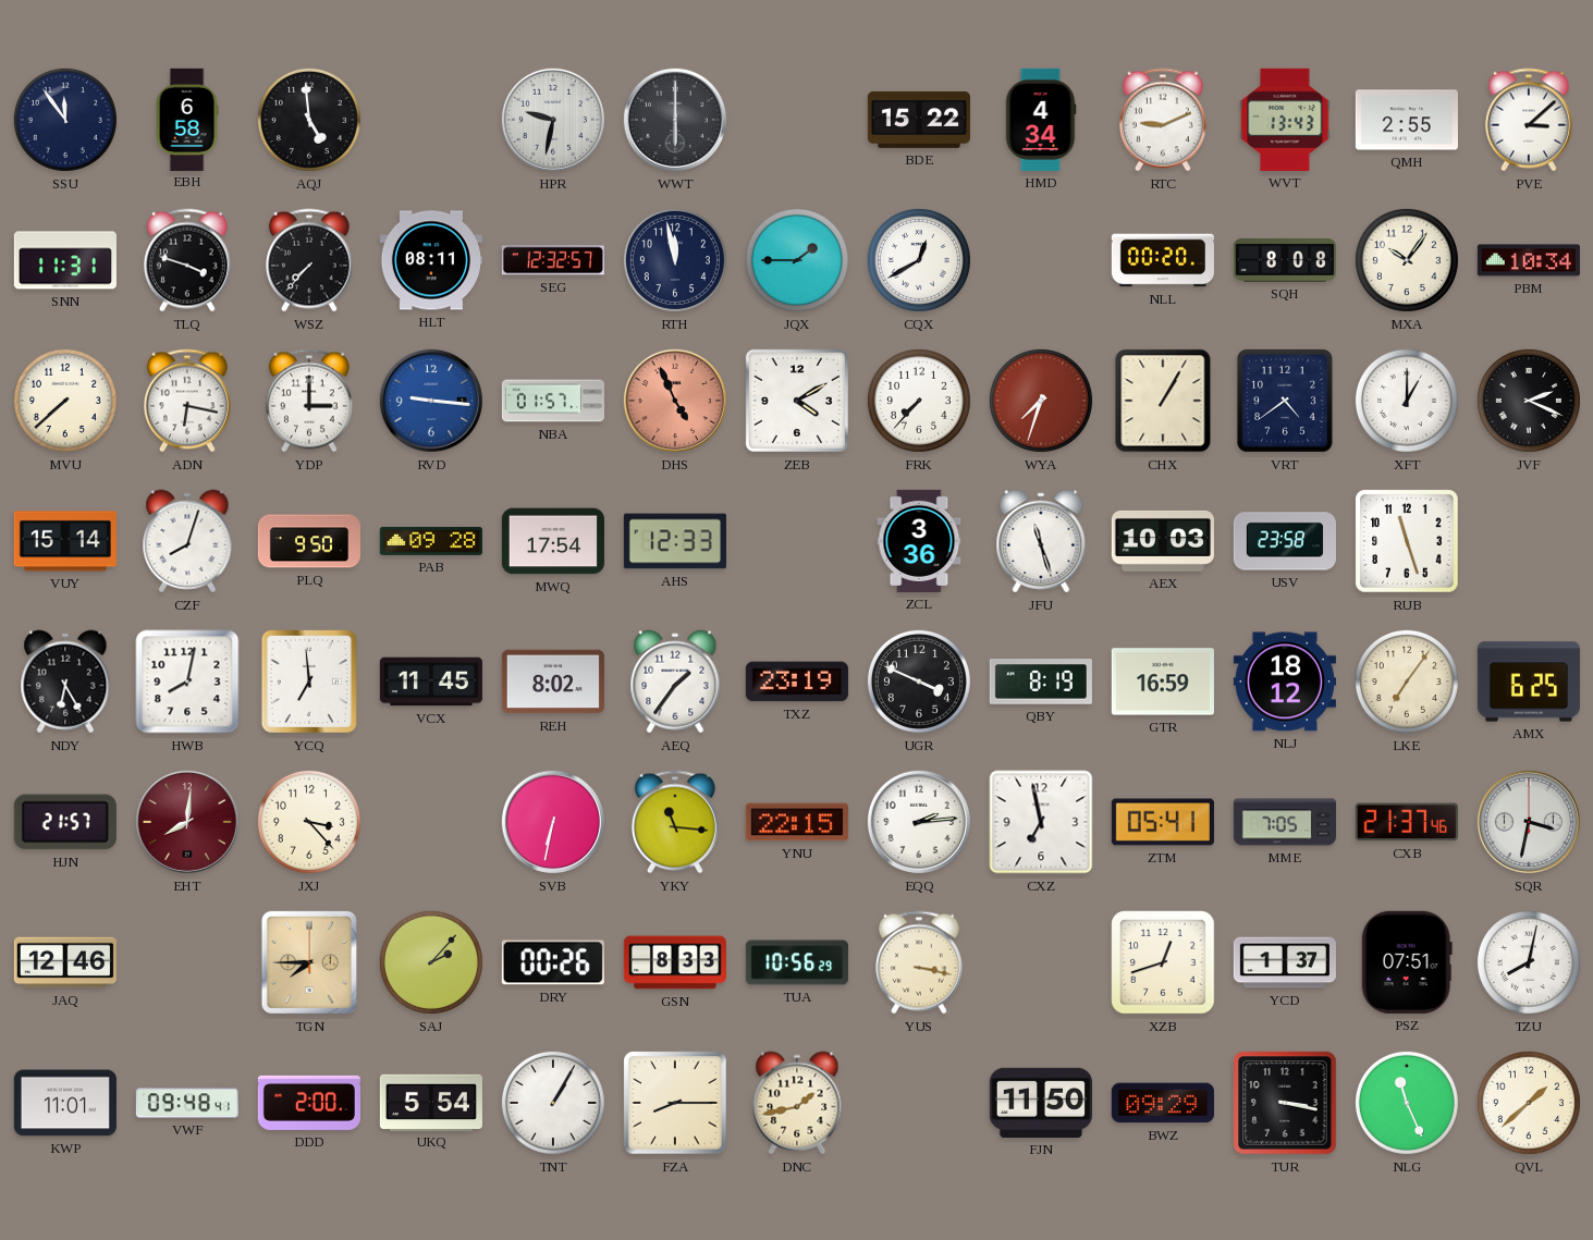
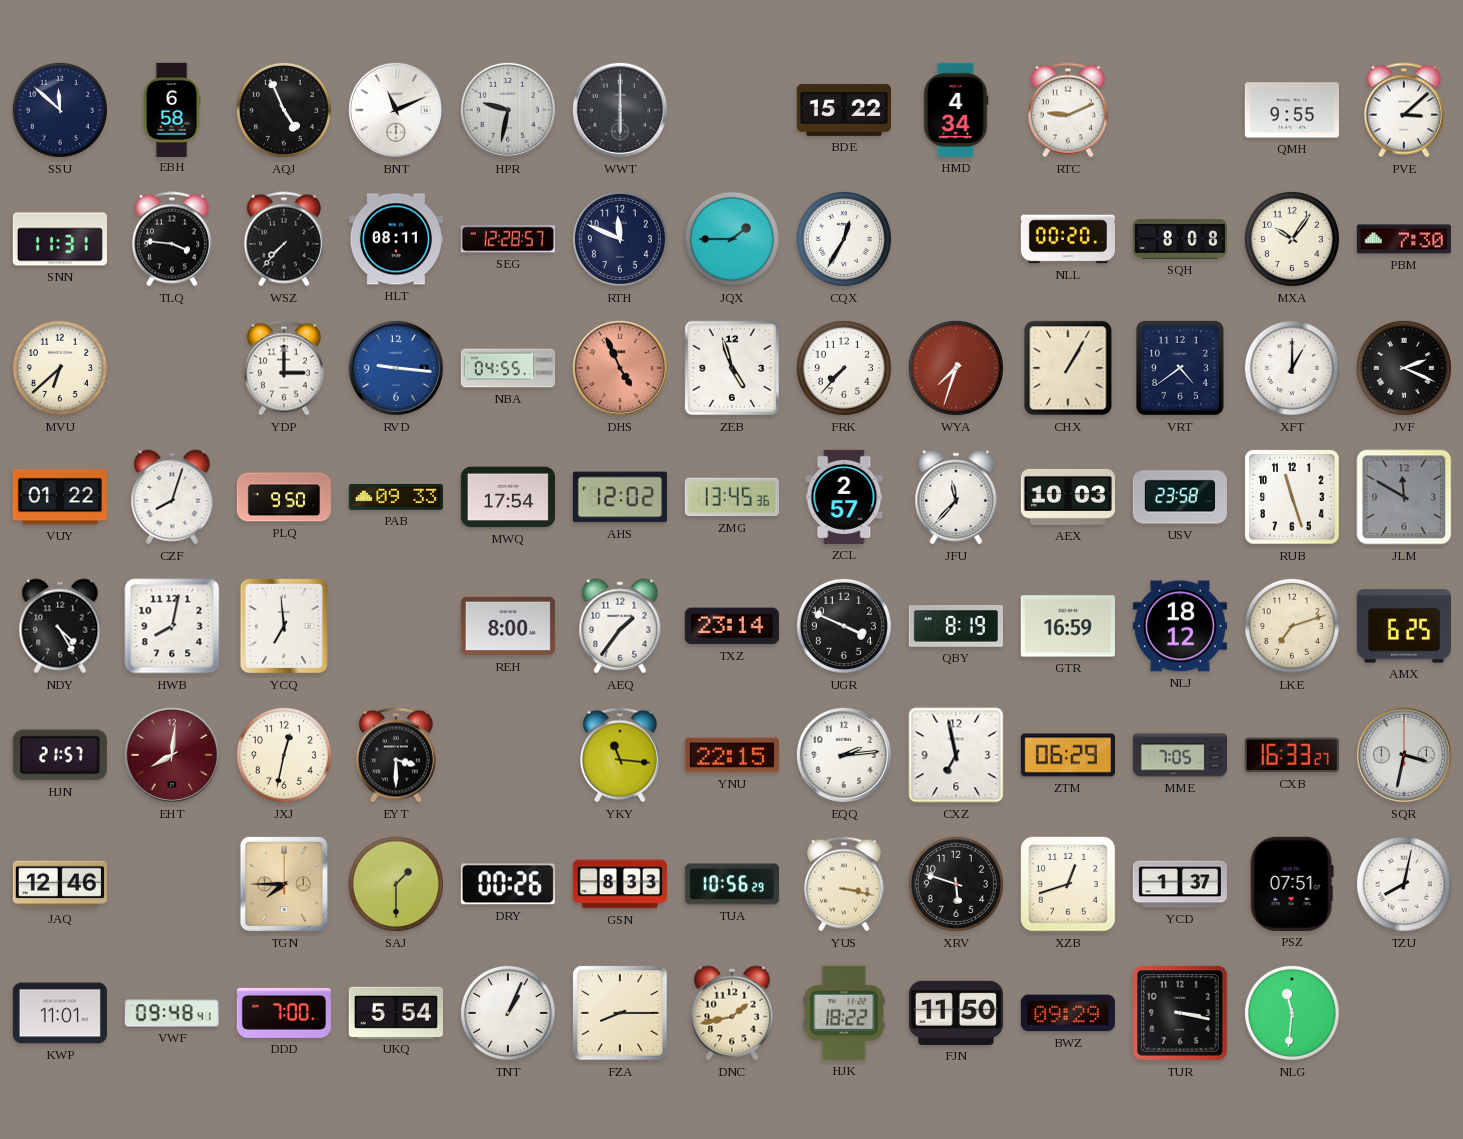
SSU: 11:54 -> 11:52
AQJ: 4:59 -> 4:56
BNT: none -> 11:11
WVT: 13:43 -> none
QMH: 2:55 -> 9:55
TLQ: 3:48 -> 3:46
SEG: 12:32 -> 12:28
RTH: 11:58 -> 11:49
CQX: 12:40 -> 12:35
PBM: 10:34 -> 7:30
MVU: 7:38 -> 6:38
ADN: 6:17 -> none
NBA: 01:57 -> 04:55
ZEB: 4:10 -> 4:57
VUY: 15:14 -> 01:22
PAB: 09:28 -> 09:33
AHS: 12:33 -> 12:02
ZMG: none -> 13:45
ZCL: 3:36 -> 2:57
JFU: 11:27 -> 11:37
JLM: none -> 11:50
NDY: 6:25 -> 4:25
VCX: 11:45 -> none
REH: 8:02 -> 8:00
TXZ: 23:19 -> 23:14
LKE: 7:06 -> 7:12
JXJ: 3:23 -> 12:32
EYT: none -> 3:30
SVB: 6:32 -> none
ZTM: 05:41 -> 06:29
CXB: 21:37 -> 16:33
SAJ: 2:07 -> 1:30
XRV: none -> 5:48
DDD: 2:00 -> 7:00
TNT: 1:05 -> 1:04
HJK: none -> 18:22
NLG: 11:26 -> 11:31
QVL: 1:38 -> none
